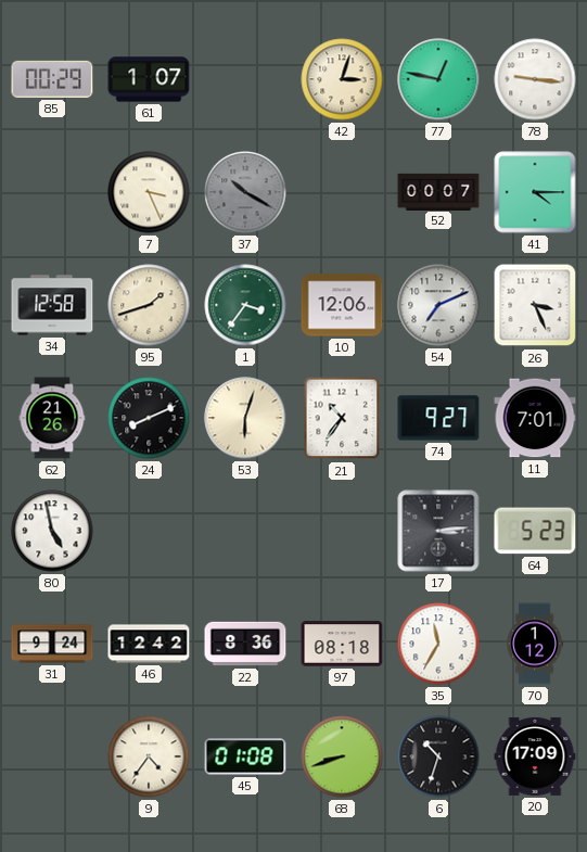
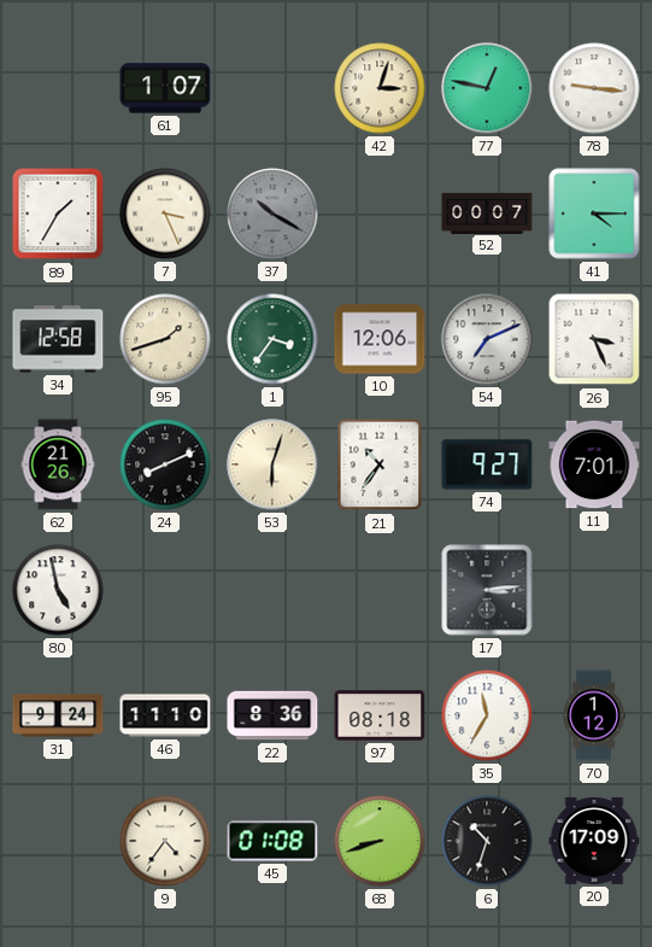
85: 00:29 -> none
89: none -> 1:35
64: 5:23 -> none
46: 12:42 -> 11:10
